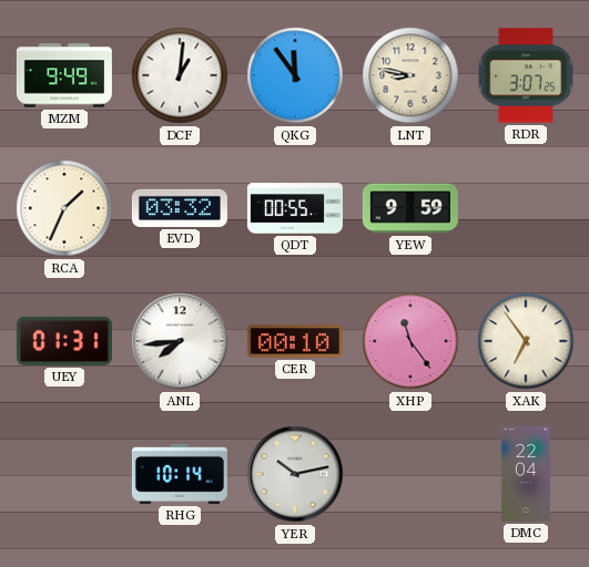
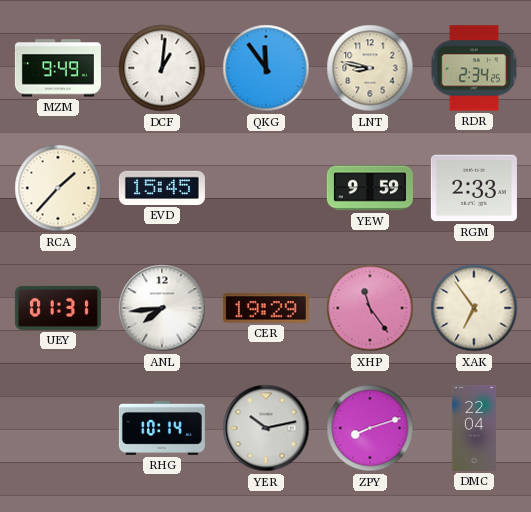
RDR: 3:07 -> 2:34
RCA: 1:34 -> 1:37
EVD: 03:32 -> 15:45
QDT: 00:55 -> none
RGM: none -> 2:33
CER: 00:10 -> 19:29
ZPY: none -> 8:12
